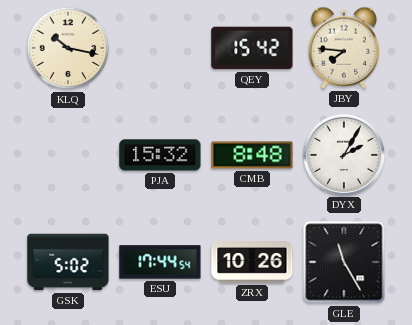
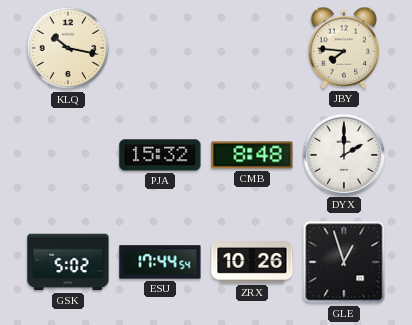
QEY: 15:42 -> none
DYX: 2:05 -> 2:00
GLE: 11:25 -> 12:57
